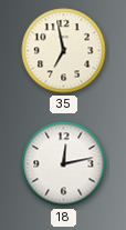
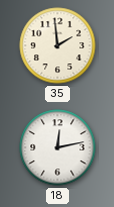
35: 6:58 -> 1:59
